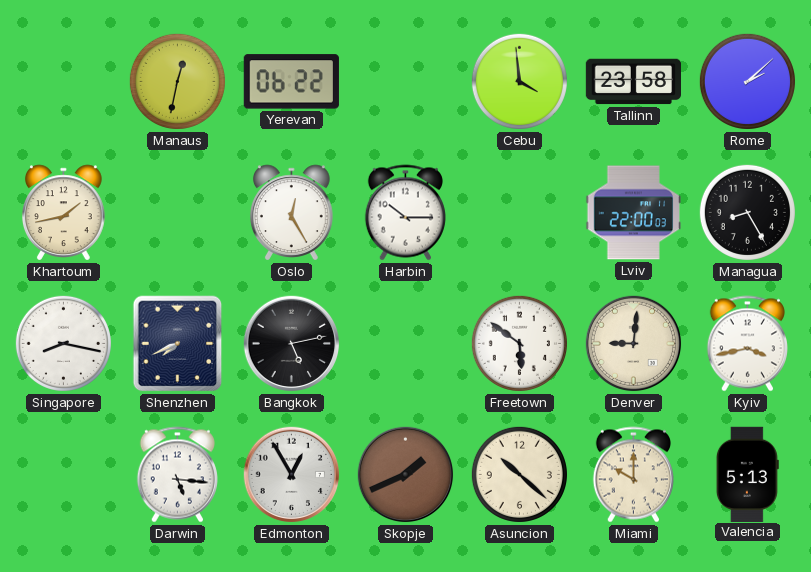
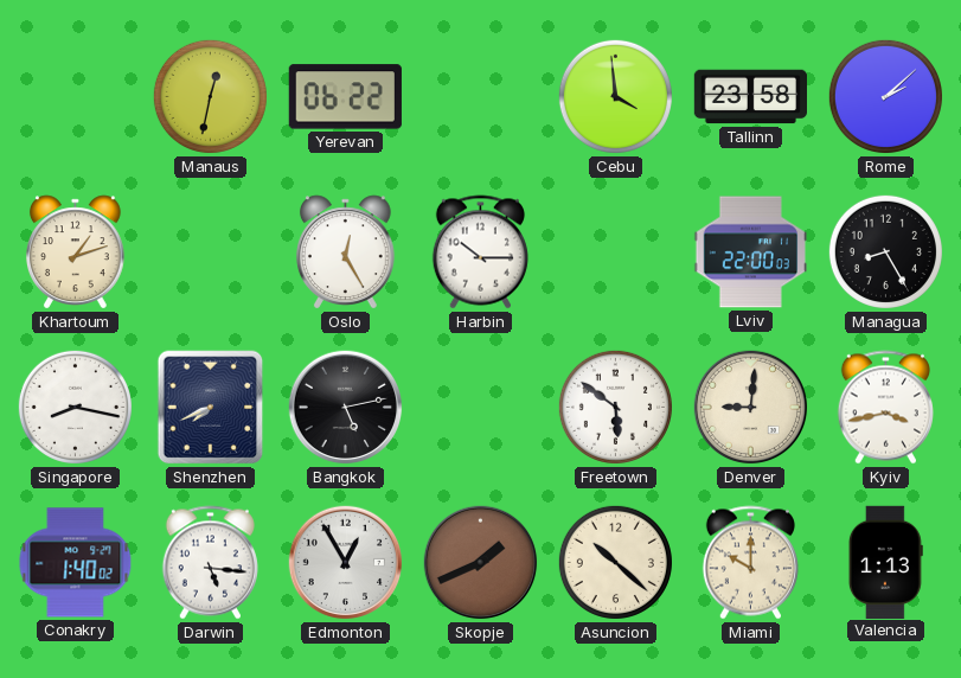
Khartoum: 1:43 -> 1:12
Conakry: none -> 1:40
Valencia: 5:13 -> 1:13
